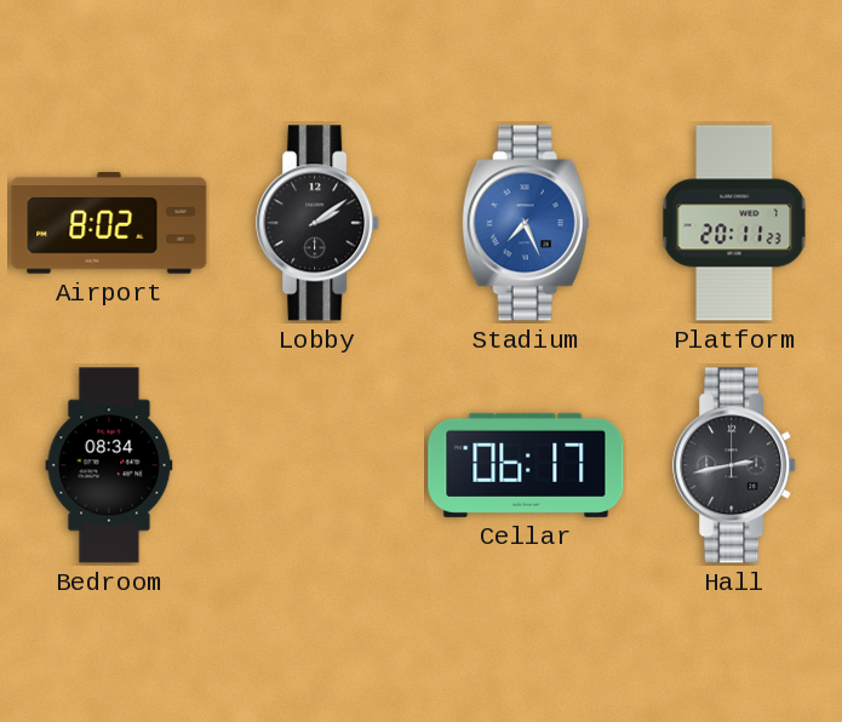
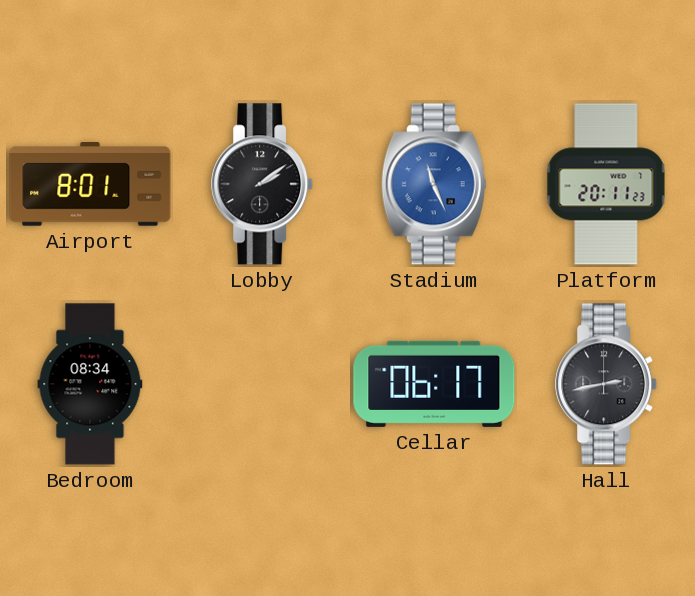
Airport: 8:02 -> 8:01
Stadium: 7:26 -> 11:26
